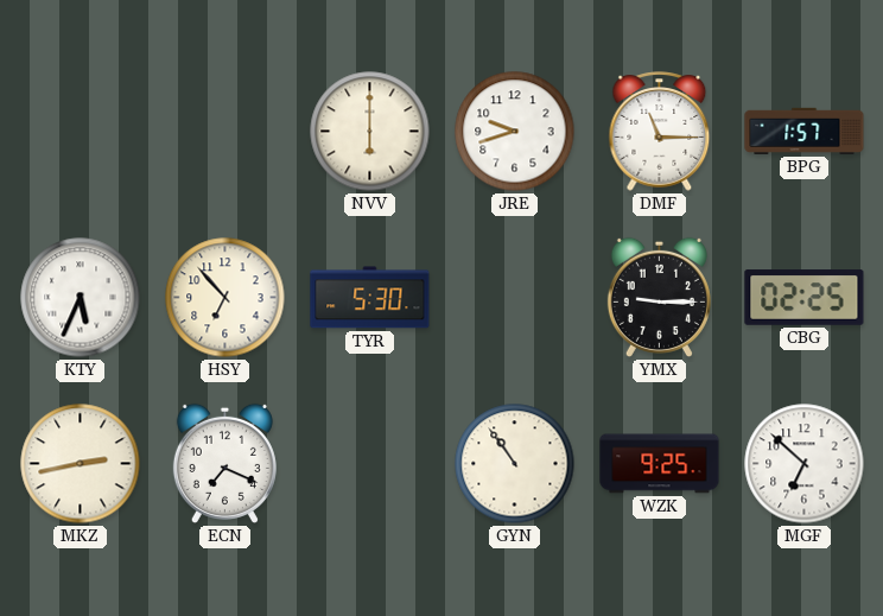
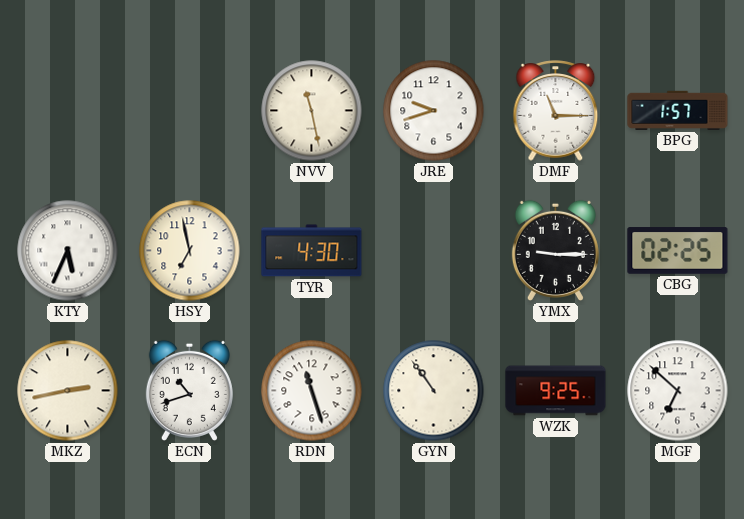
NVV: 6:00 -> 11:28
HSY: 6:53 -> 6:58
TYR: 5:30 -> 4:30
ECN: 7:19 -> 10:42
RDN: none -> 11:27
